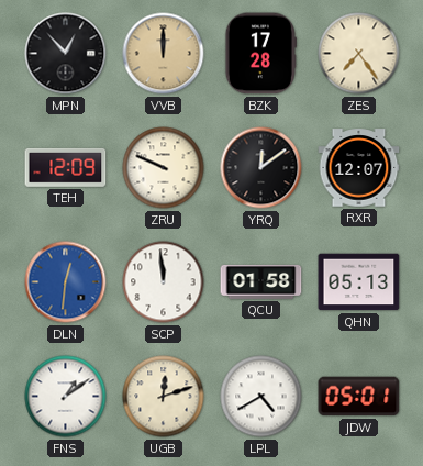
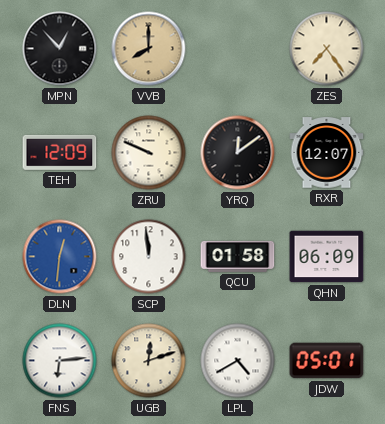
VVB: 12:00 -> 8:00
BZK: 17:28 -> none
QHN: 05:13 -> 06:09
FNS: 1:09 -> 6:14
